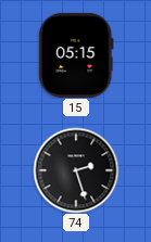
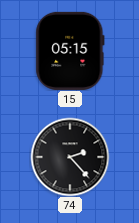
74: 2:27 -> 2:23
